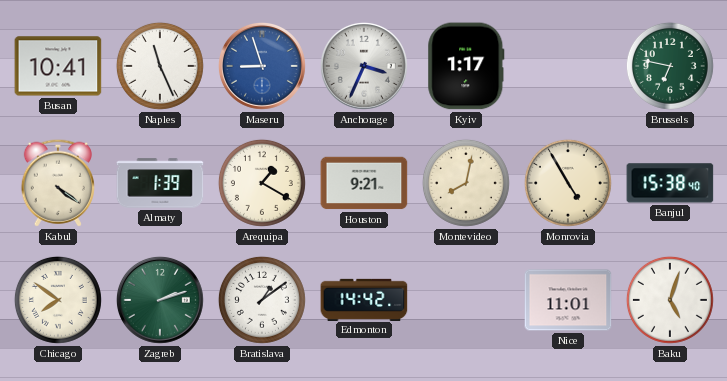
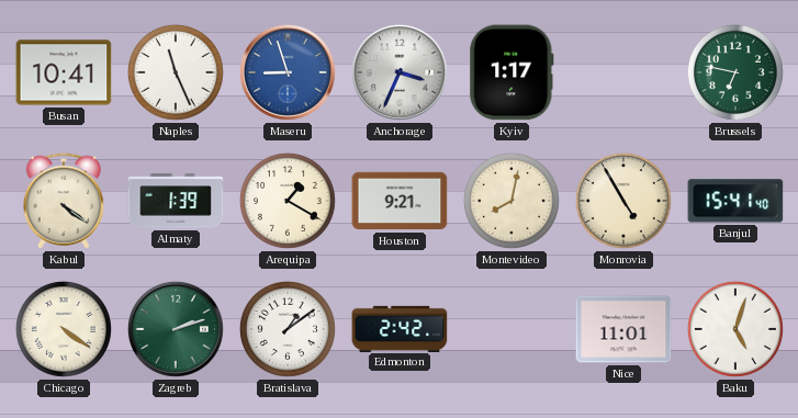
Banjul: 15:38 -> 15:41
Chicago: 7:51 -> 4:21
Edmonton: 14:42 -> 2:42
